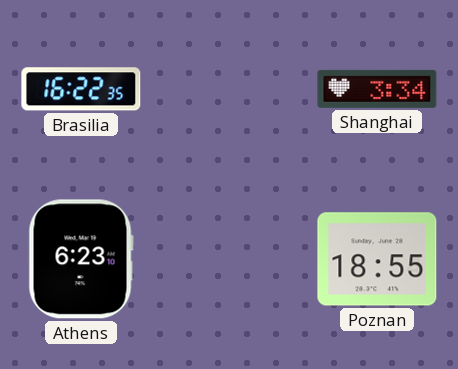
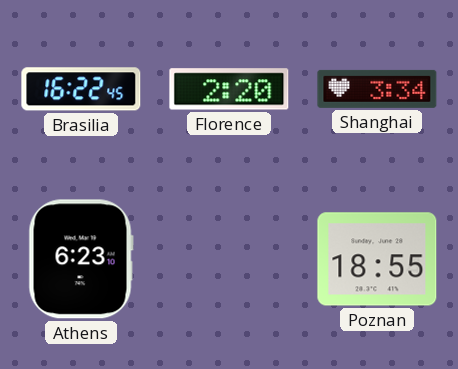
Brasilia: 16:22:35 -> 16:22:45
Florence: none -> 2:20
